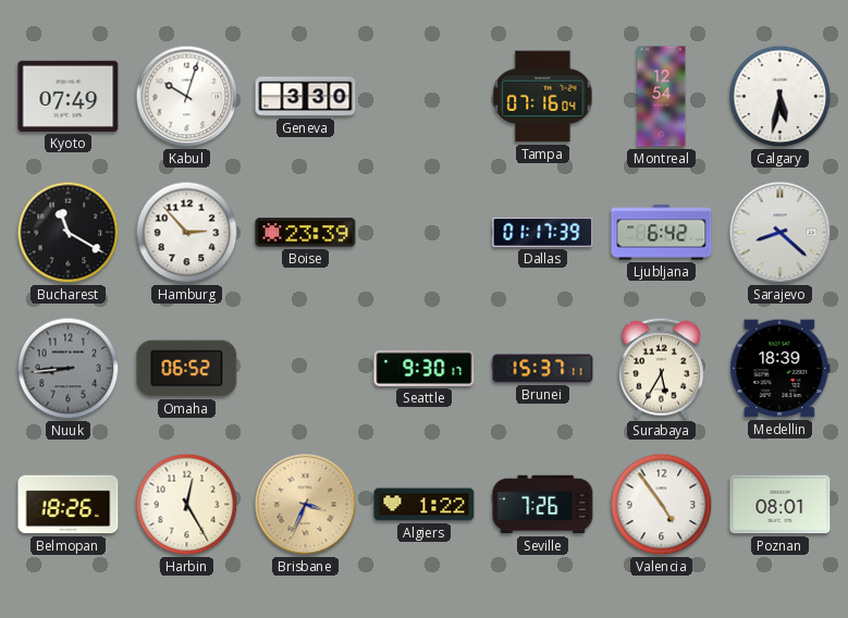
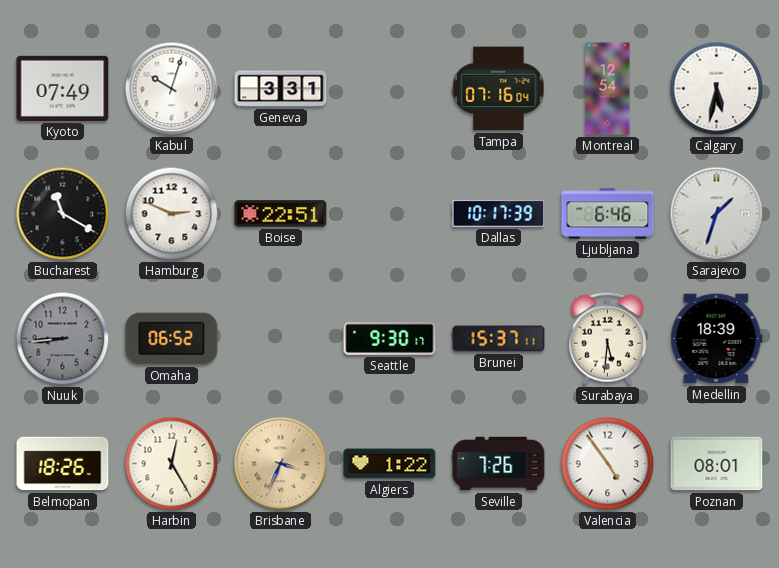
Geneva: 3:30 -> 3:31
Hamburg: 2:53 -> 2:49
Boise: 23:39 -> 22:51
Dallas: 01:17 -> 10:17
Ljubljana: 6:42 -> 6:46
Sarajevo: 8:22 -> 1:33
Surabaya: 5:35 -> 5:31
